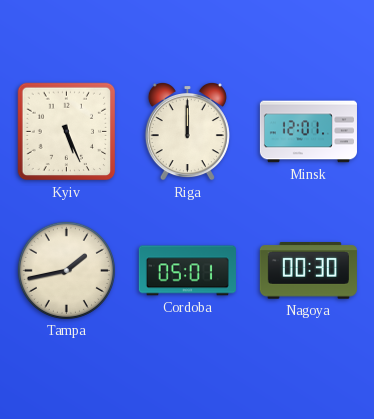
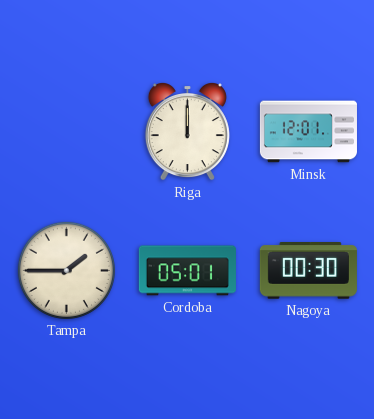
Kyiv: 5:26 -> none
Tampa: 1:43 -> 1:45
